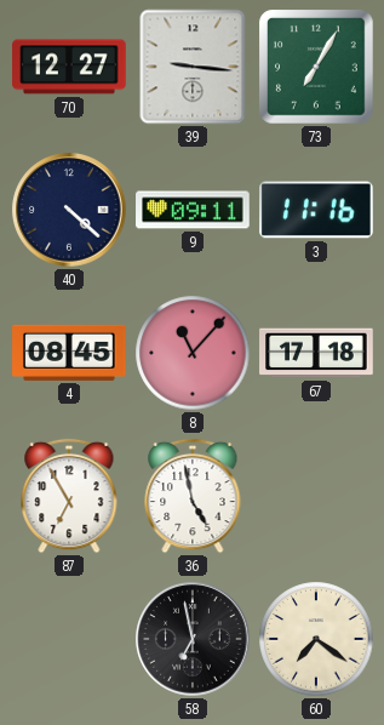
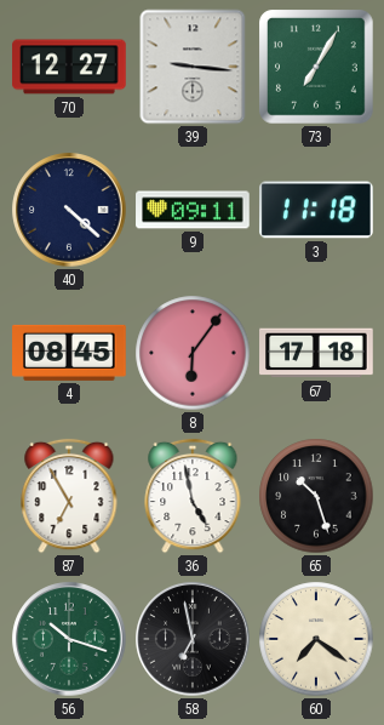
3: 11:16 -> 11:18
8: 11:07 -> 6:06
65: none -> 10:27
56: none -> 10:18
